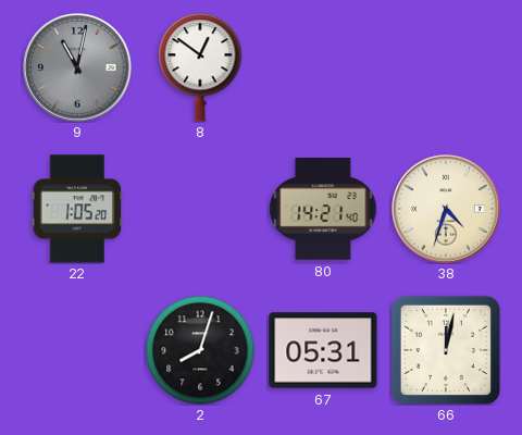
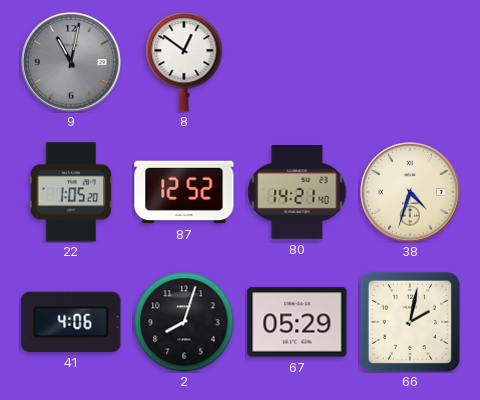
87: none -> 12:52
41: none -> 4:06
67: 05:31 -> 05:29
66: 12:02 -> 2:02
